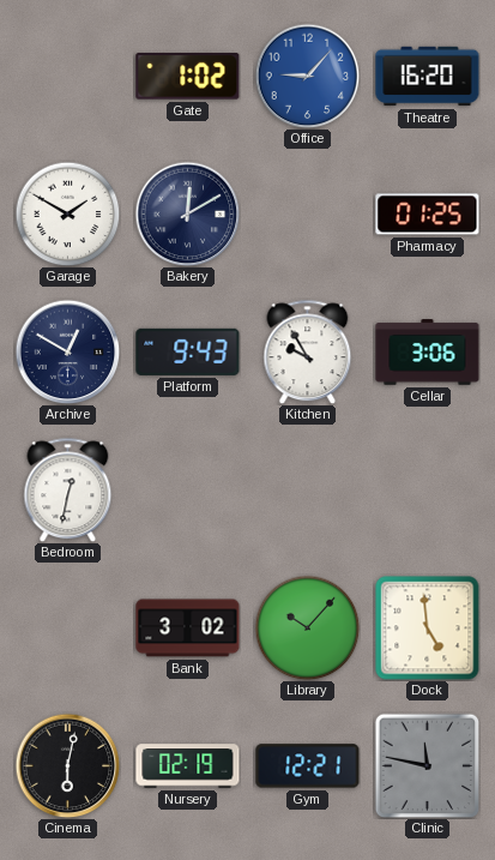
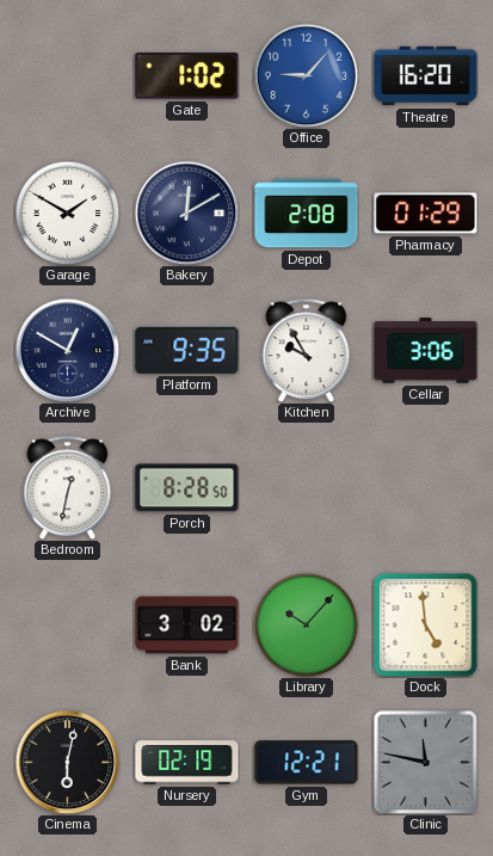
Depot: none -> 2:08
Pharmacy: 01:25 -> 01:29
Platform: 9:43 -> 9:35
Porch: none -> 8:28
